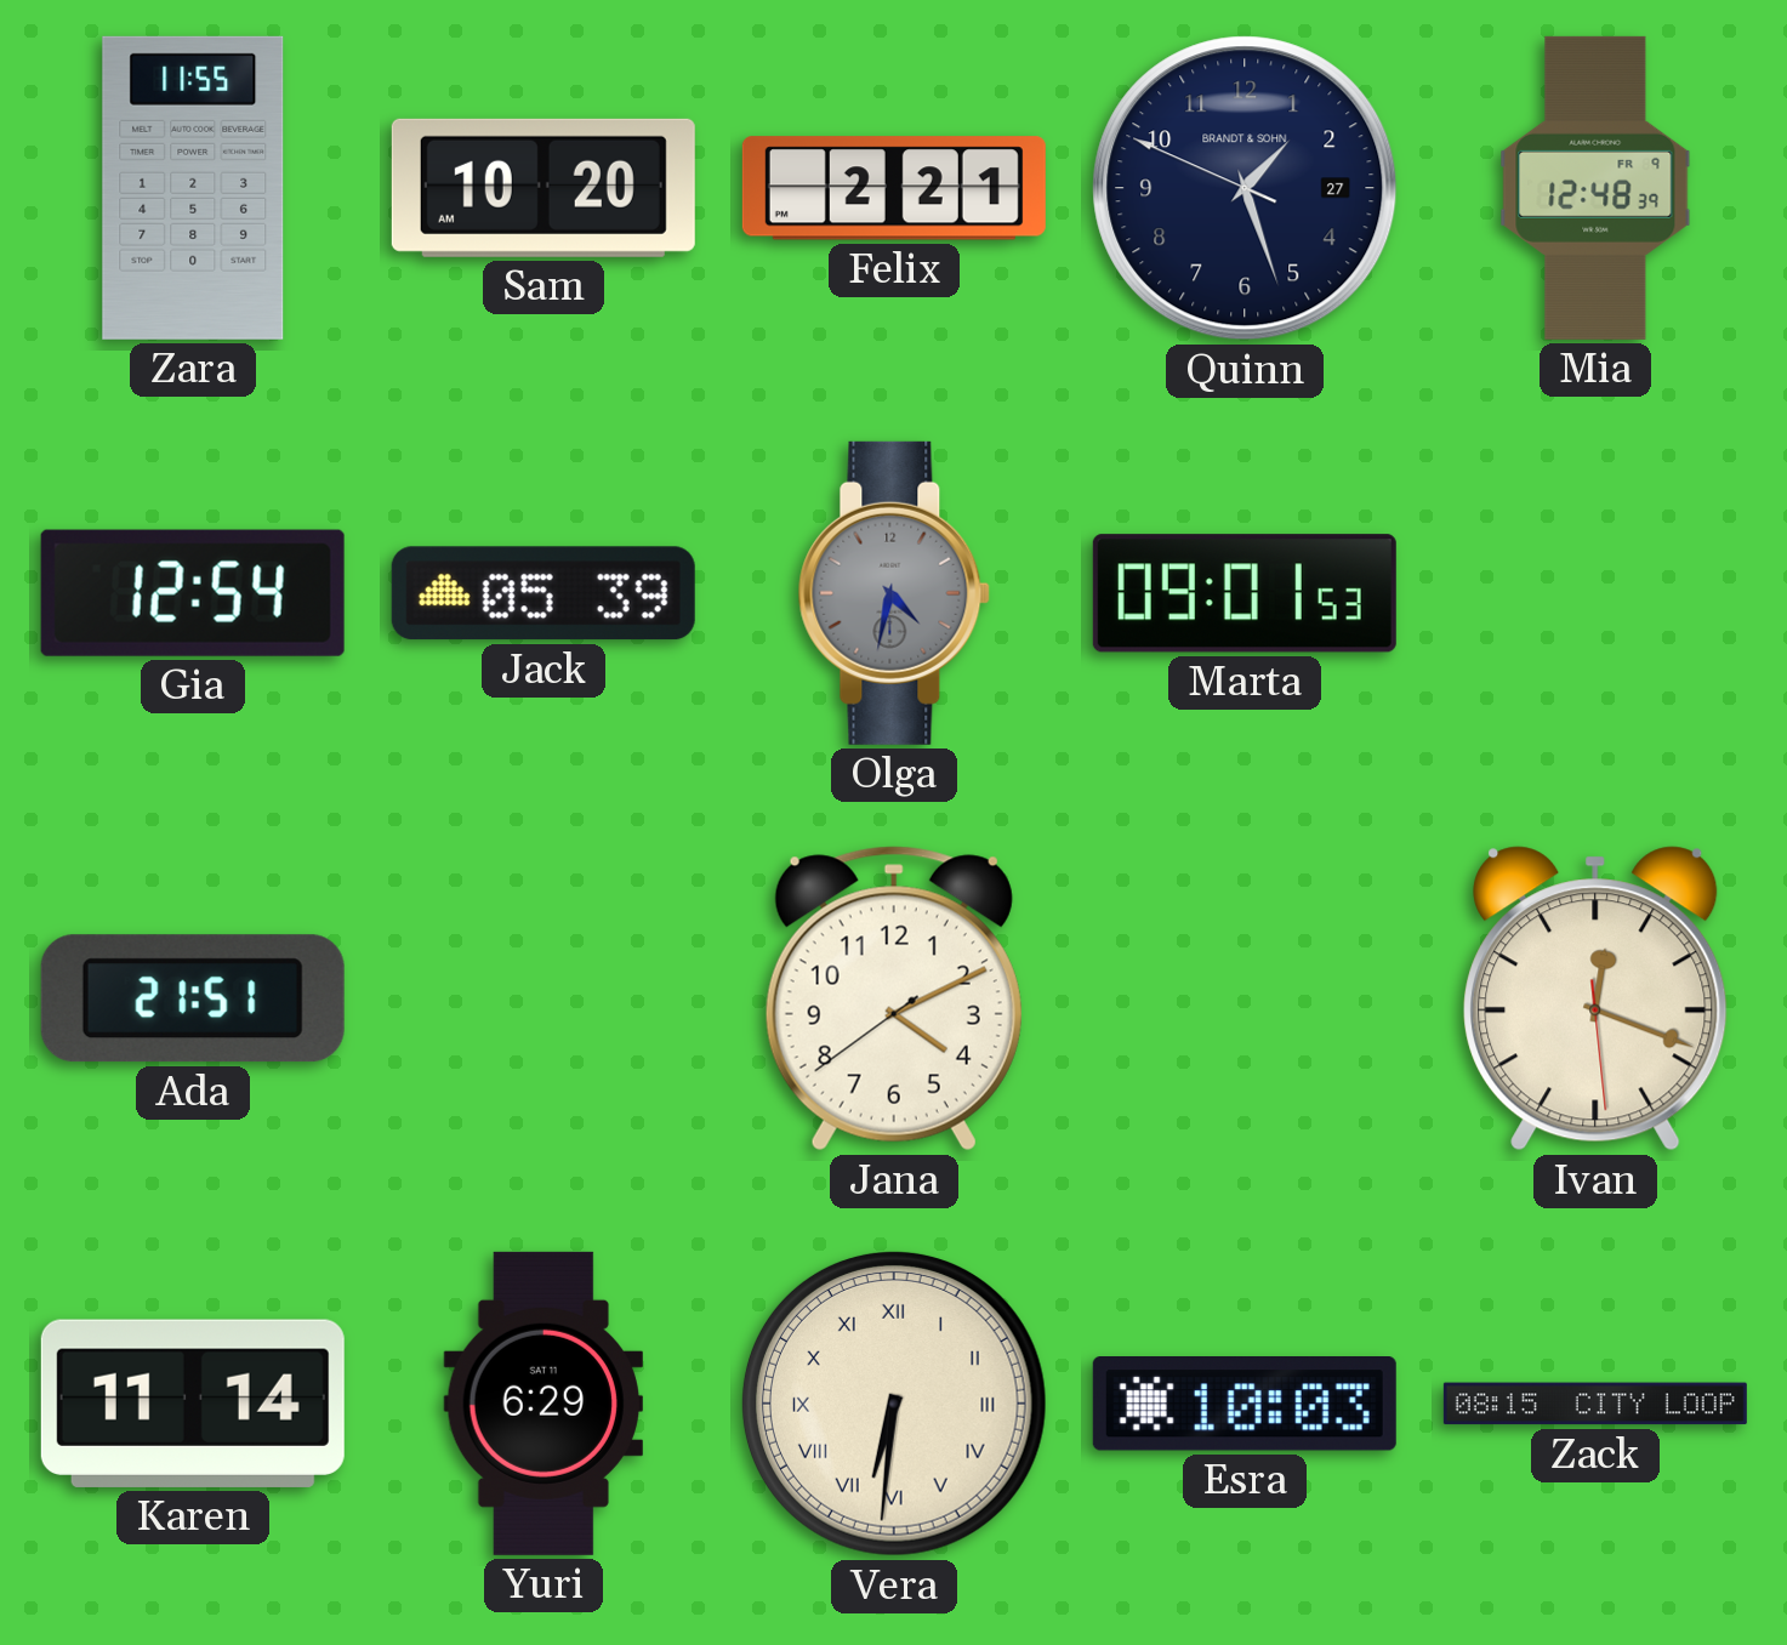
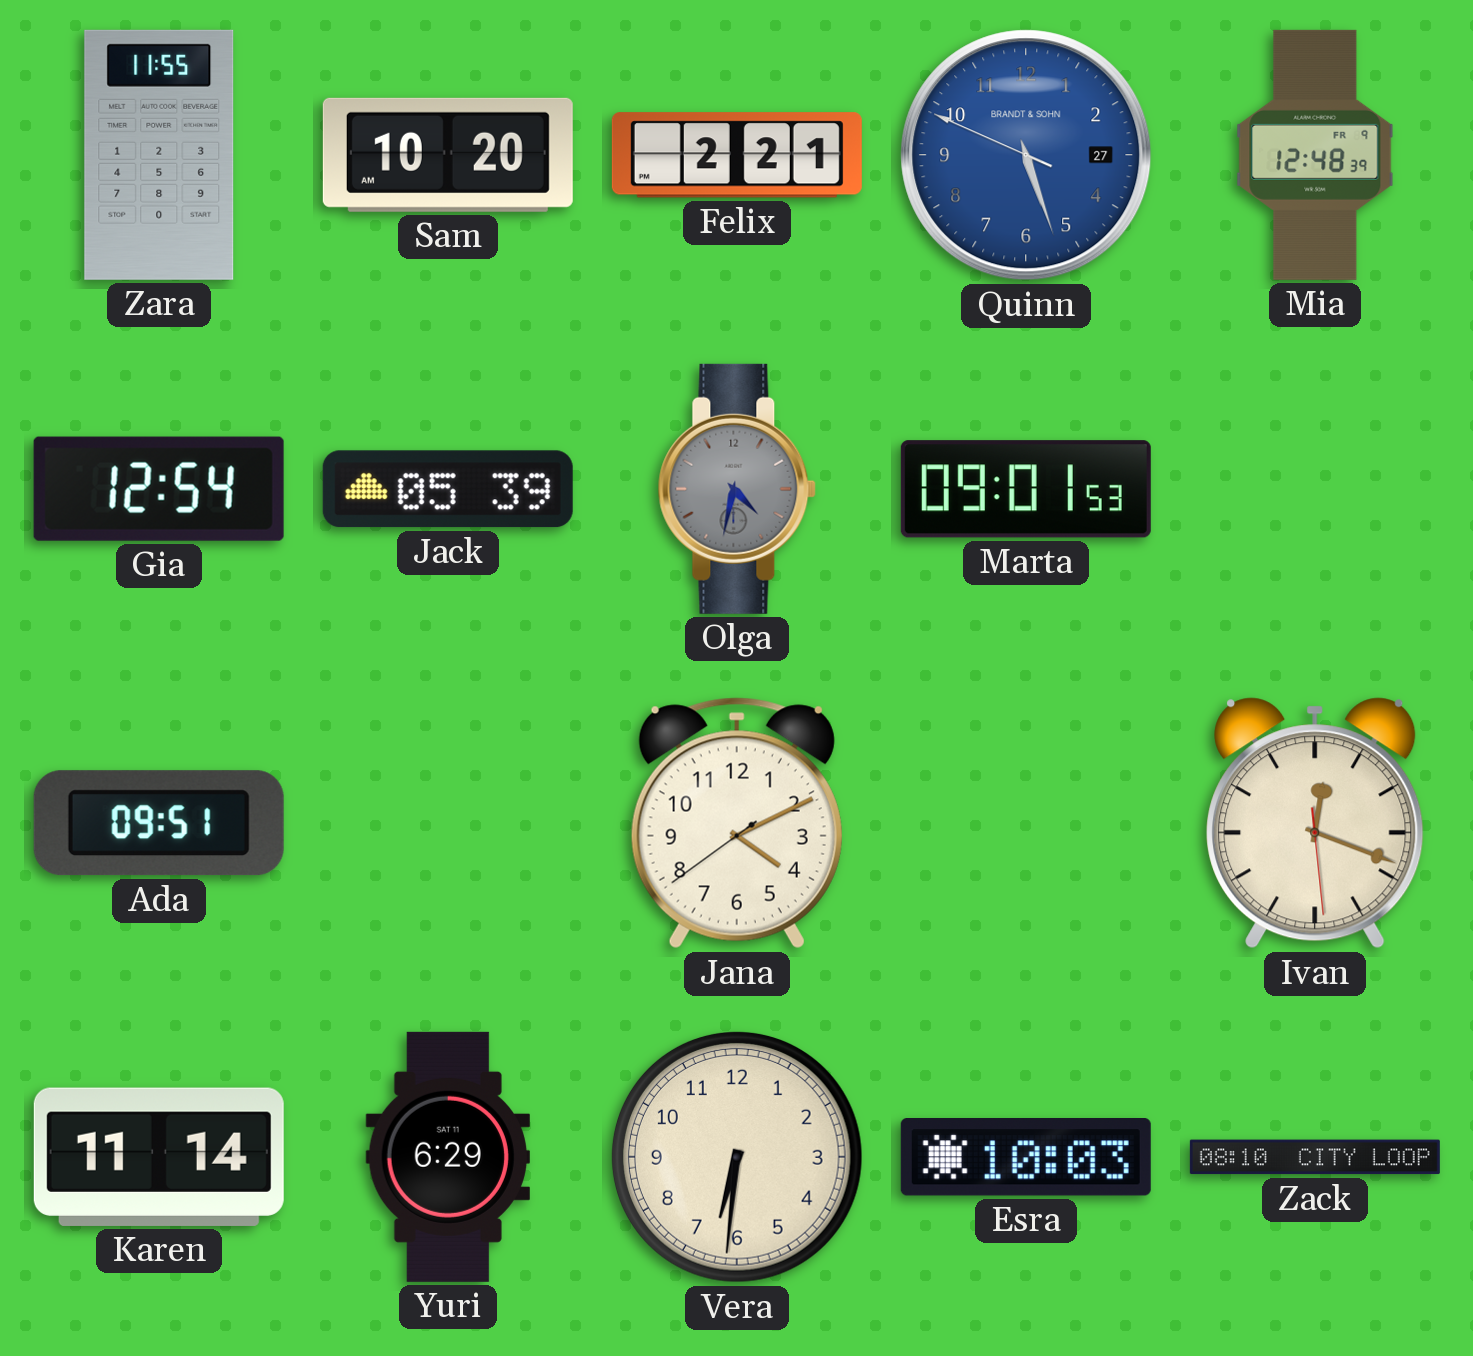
Quinn: 1:26 -> 5:26
Quinn dial: navy -> blue
Ada: 21:51 -> 09:51
Vera numerals: Roman -> Arabic
Zack: 08:15 -> 08:10
